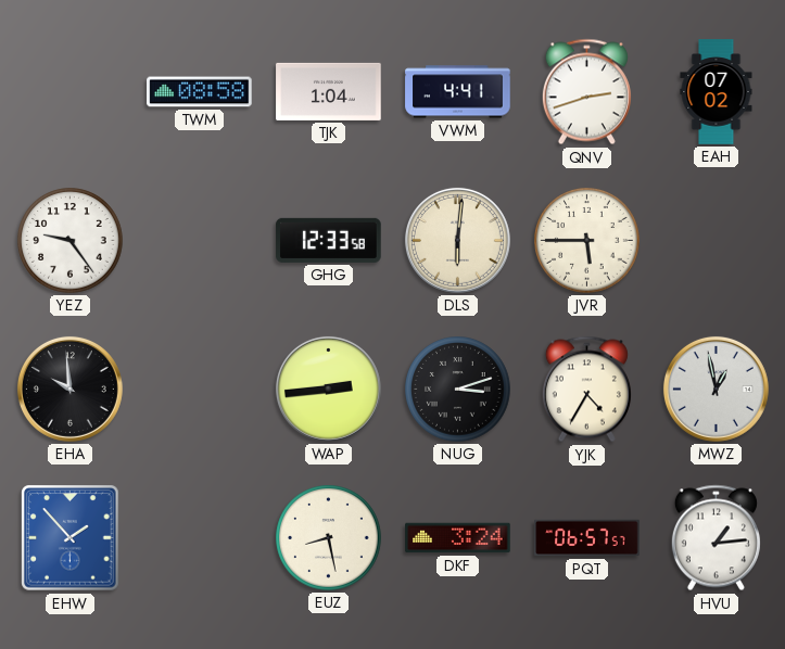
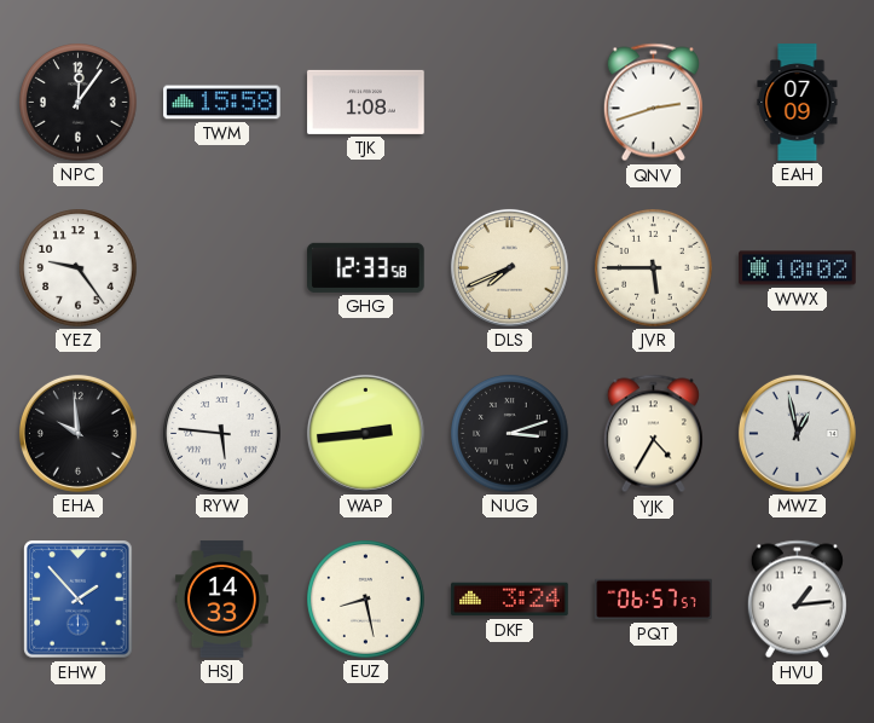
NPC: none -> 12:06
TWM: 08:58 -> 15:58
TJK: 1:04 -> 1:08
VWM: 4:41 -> none
EAH: 07:02 -> 07:09
DLS: 6:01 -> 7:41
WWX: none -> 10:02
RYW: none -> 5:46
HSJ: none -> 14:33
